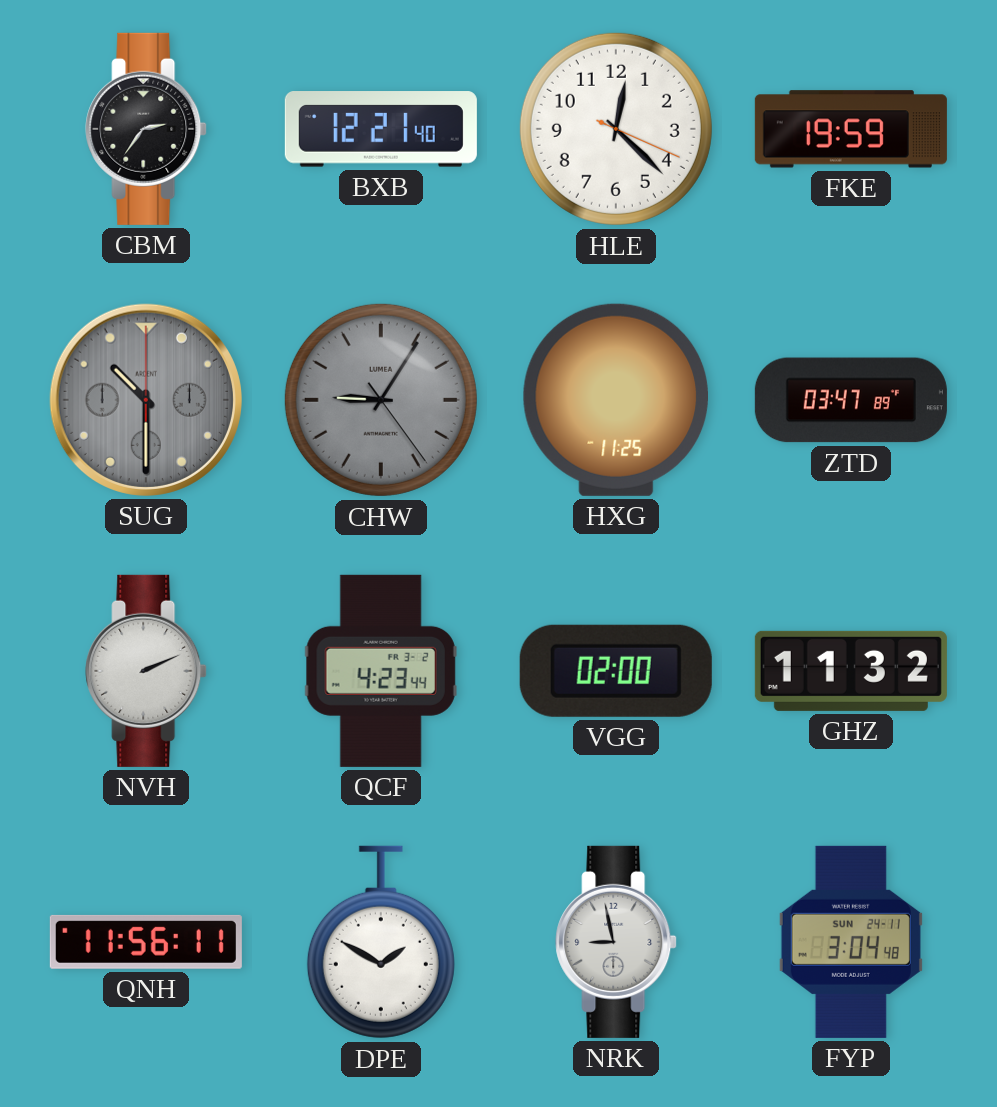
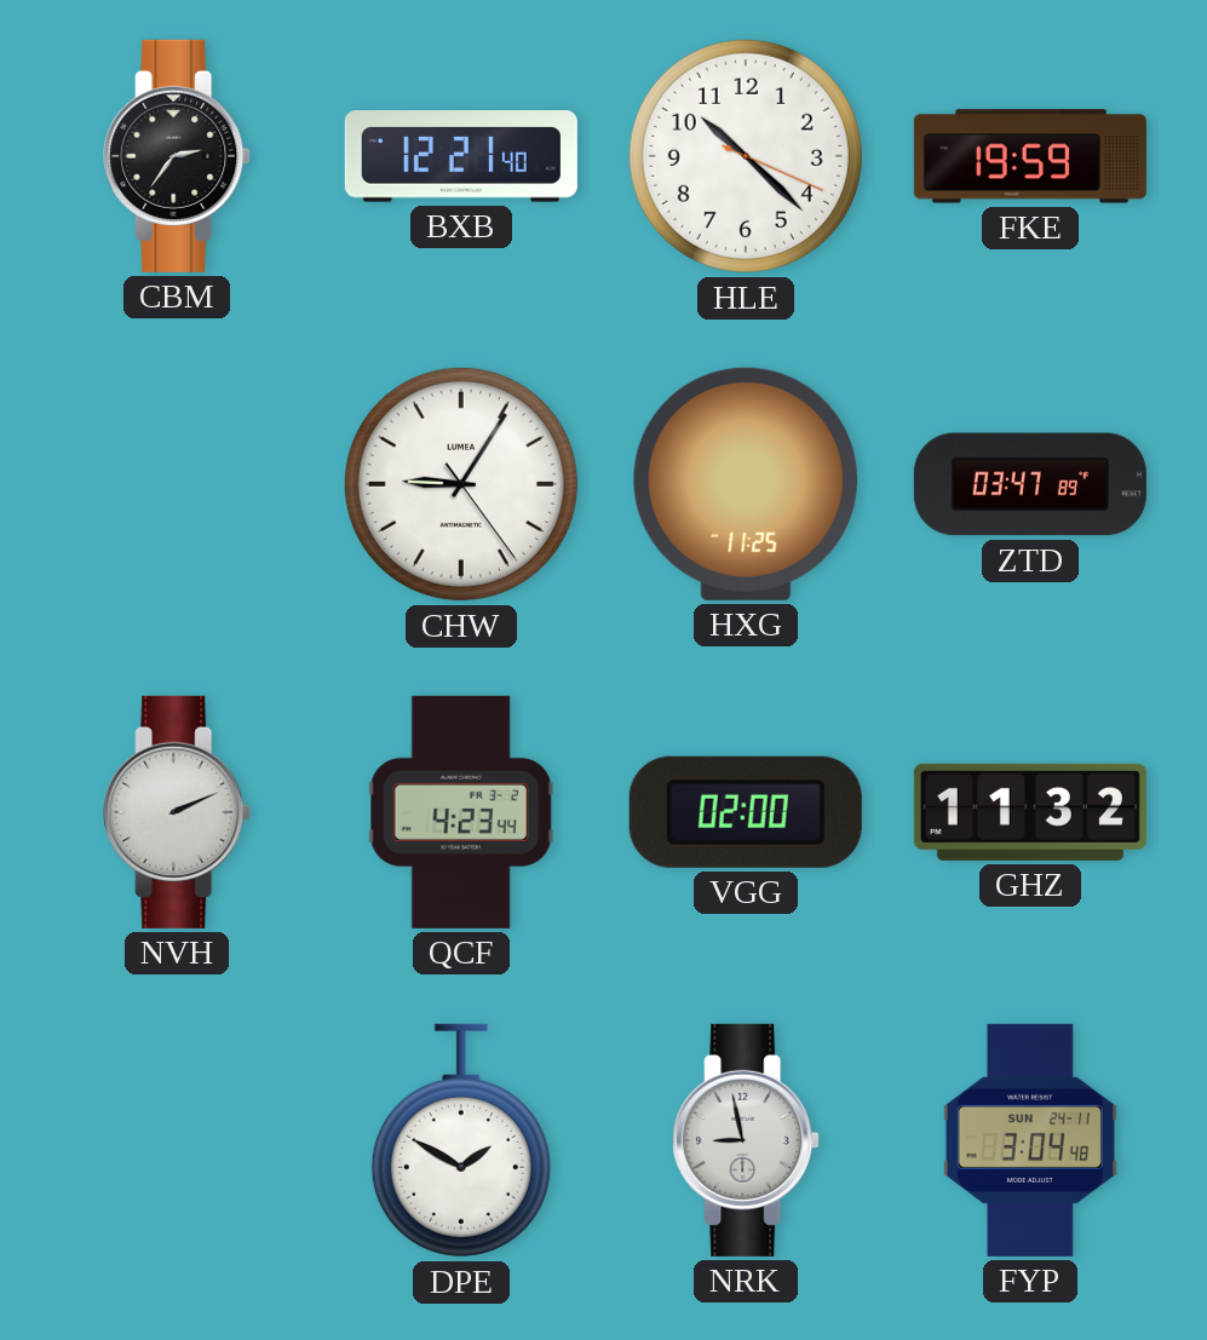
HLE: 12:22 -> 10:22
SUG: 10:30 -> none
CHW dial: grey -> white
QNH: 11:56 -> none
